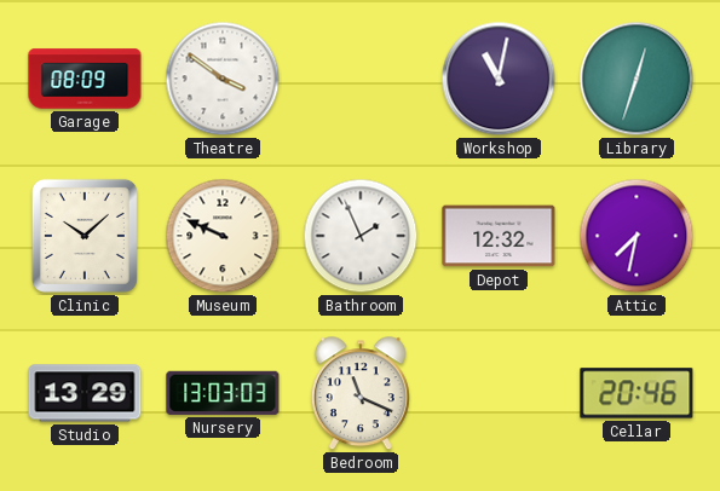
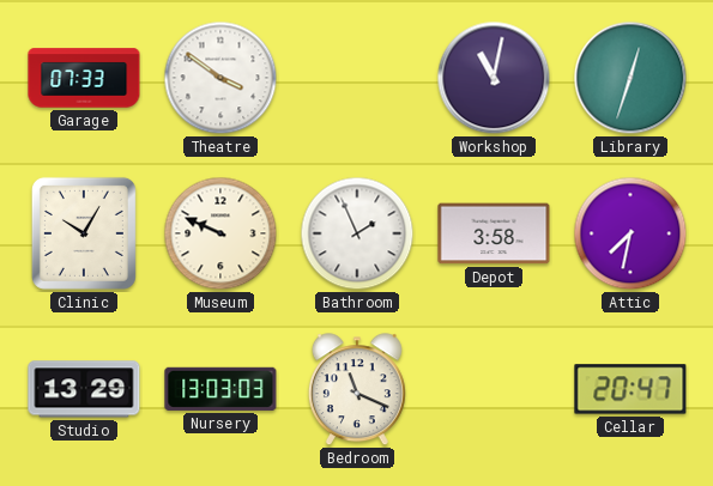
Garage: 08:09 -> 07:33
Clinic: 10:08 -> 10:05
Depot: 12:32 -> 3:58
Cellar: 20:46 -> 20:47
